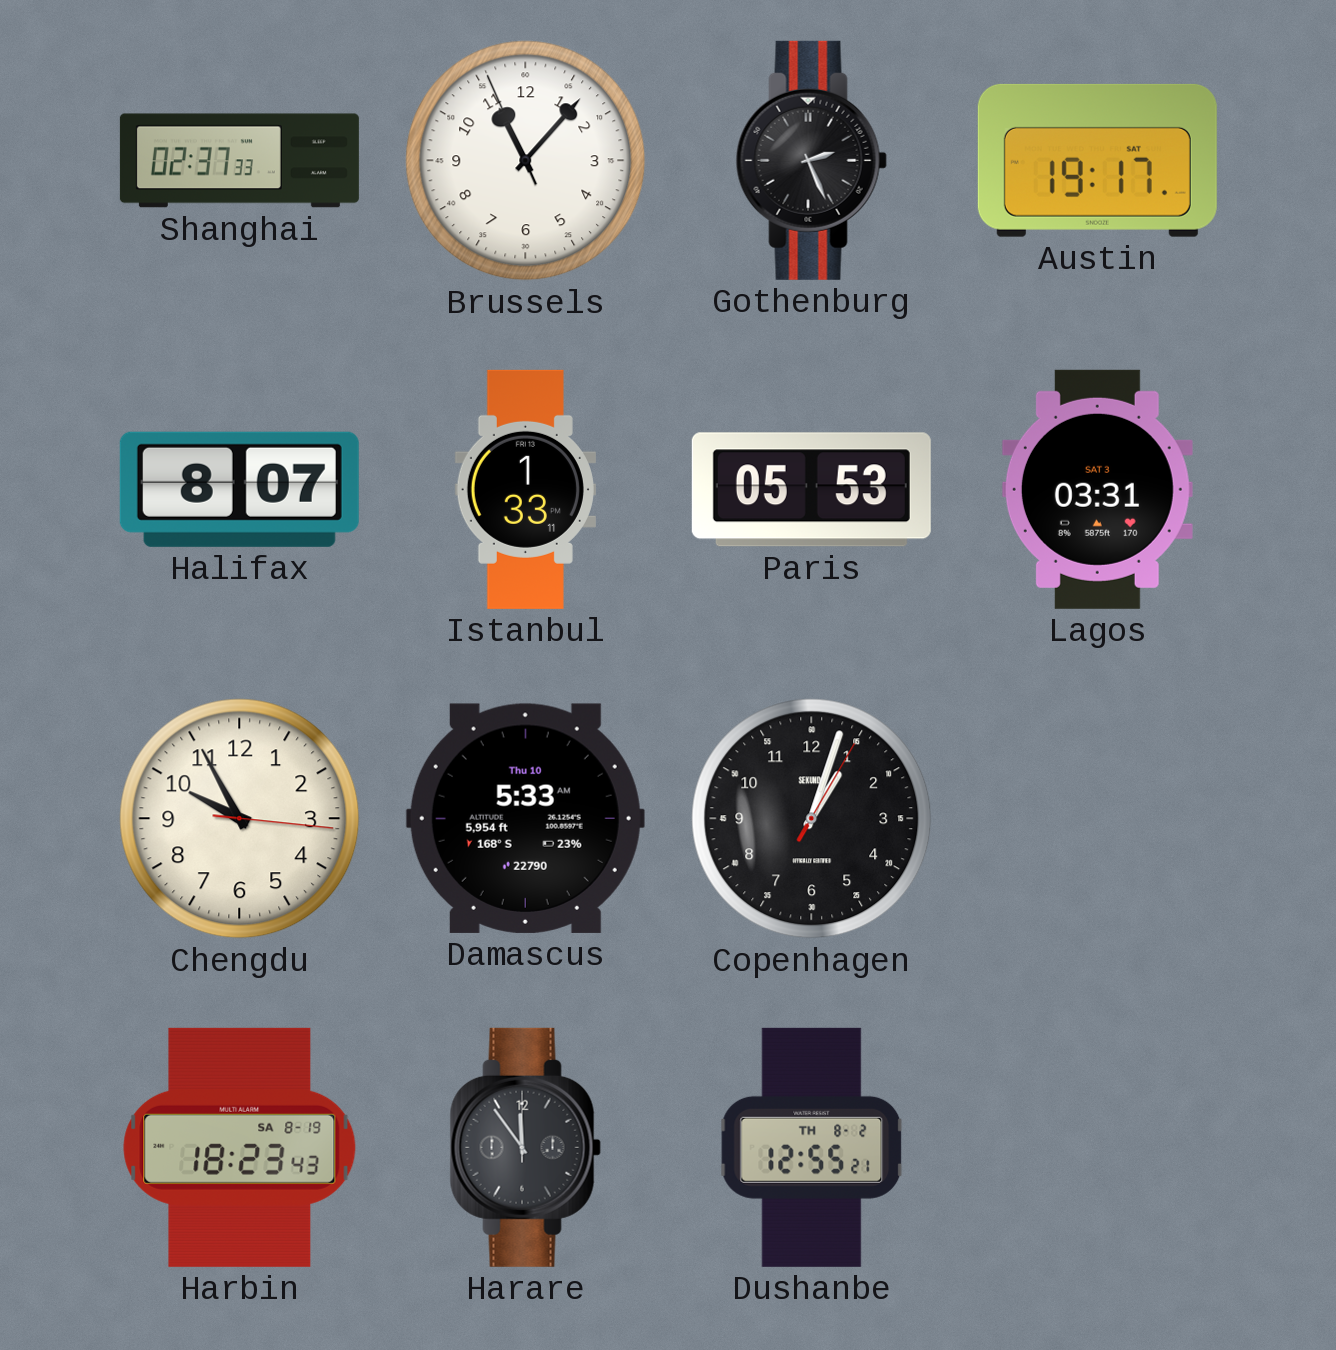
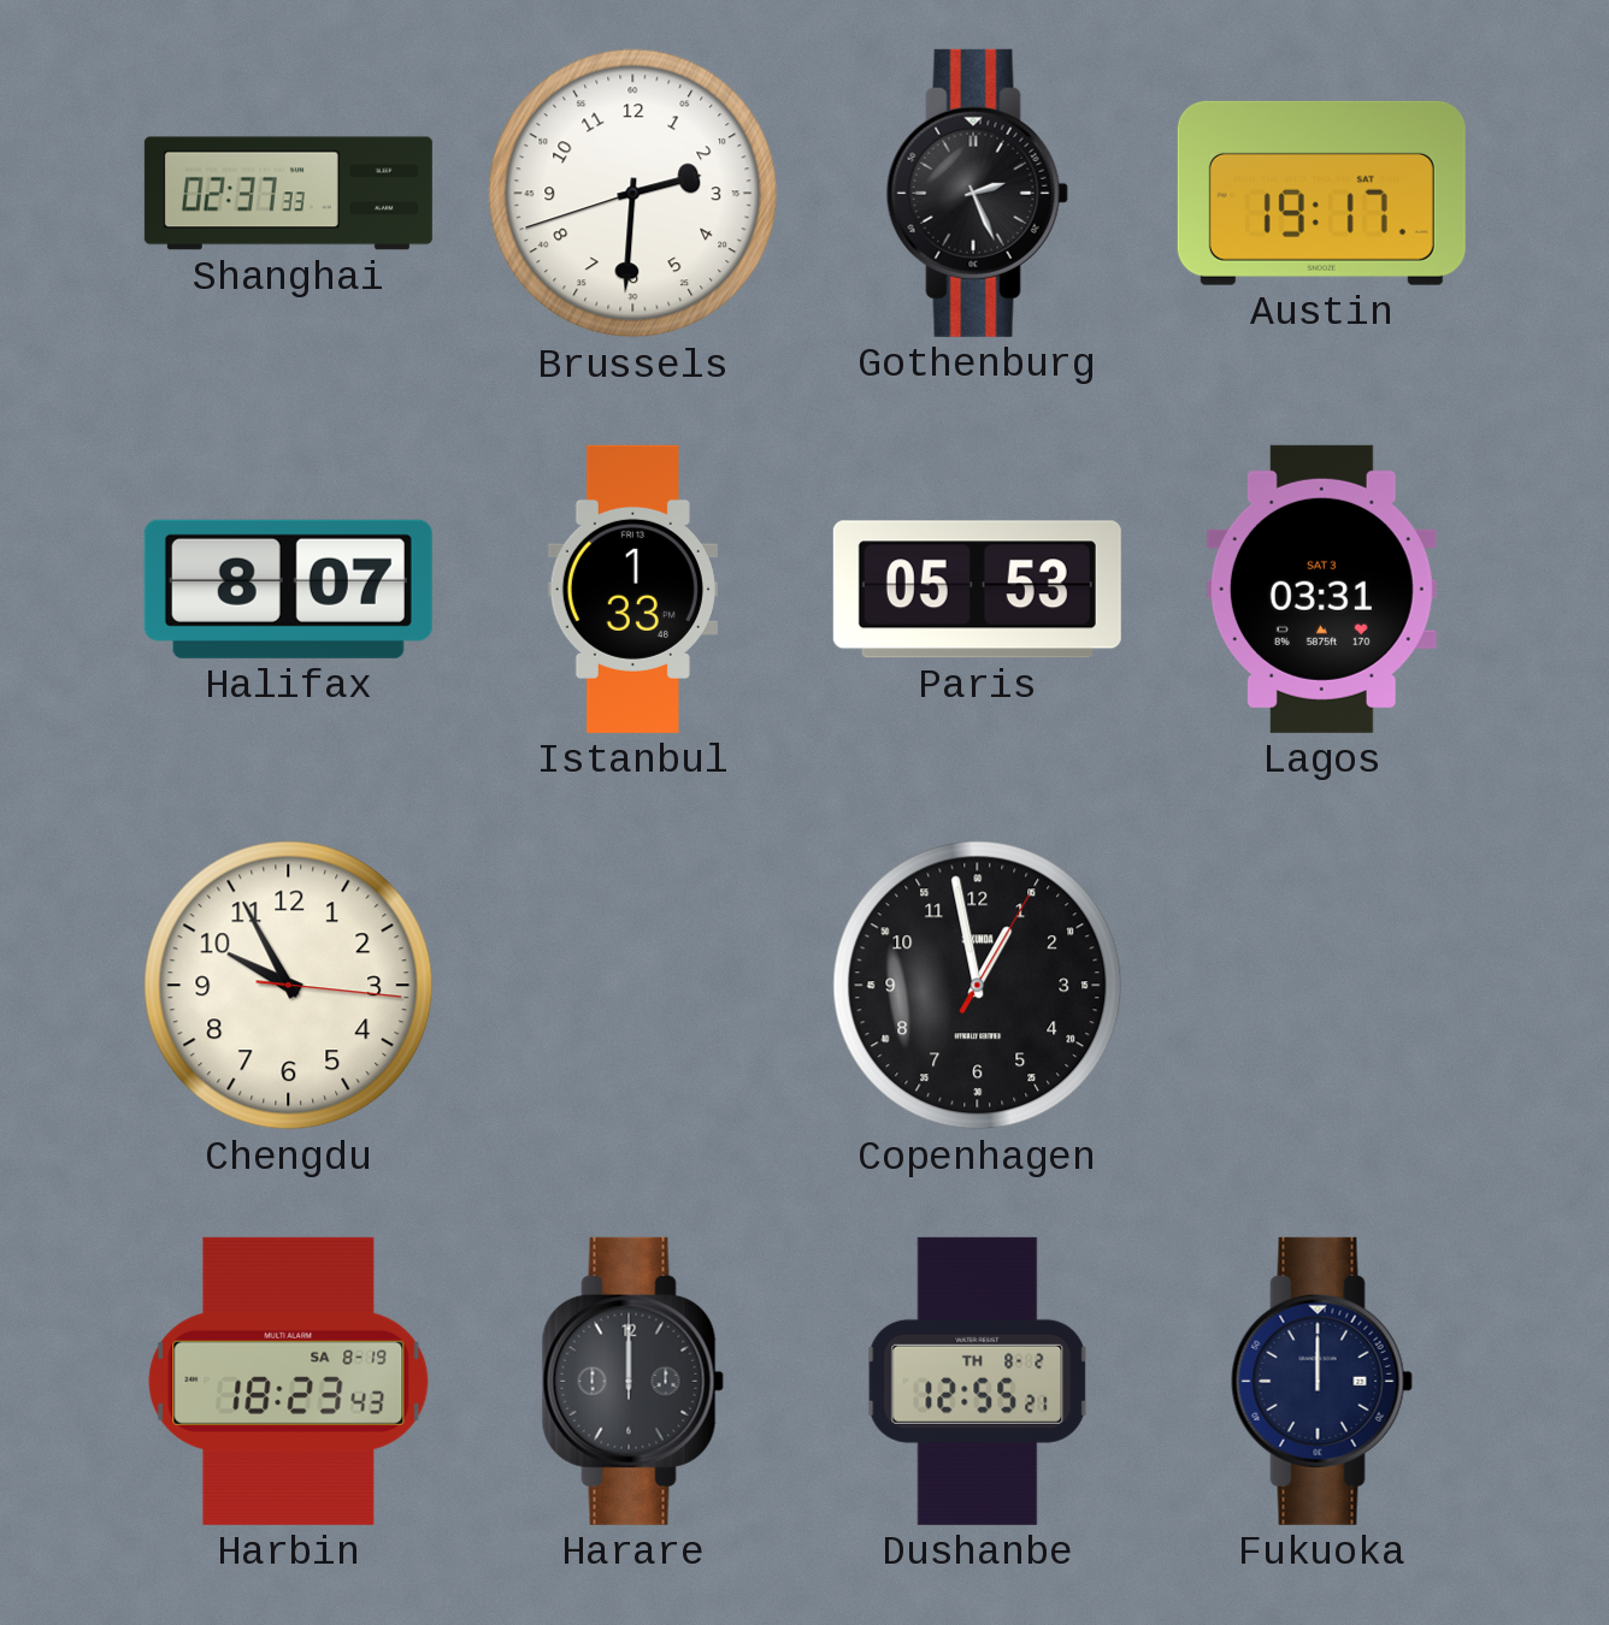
Brussels: 11:06 -> 2:30
Istanbul: 1:33:11 -> 1:33
Damascus: 5:33 -> none
Copenhagen: 1:03 -> 12:58
Harare: 11:54 -> 12:00
Fukuoka: none -> 12:00
